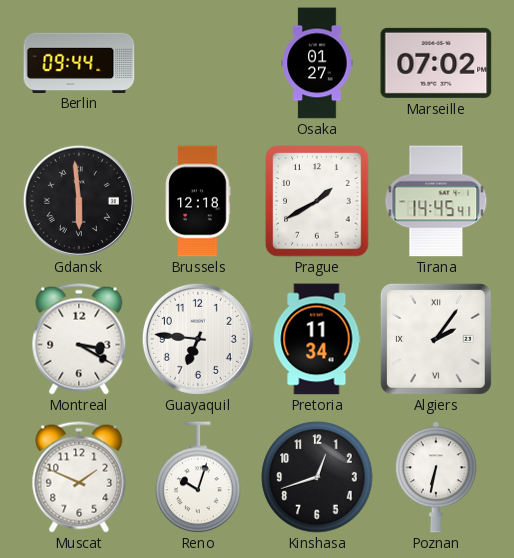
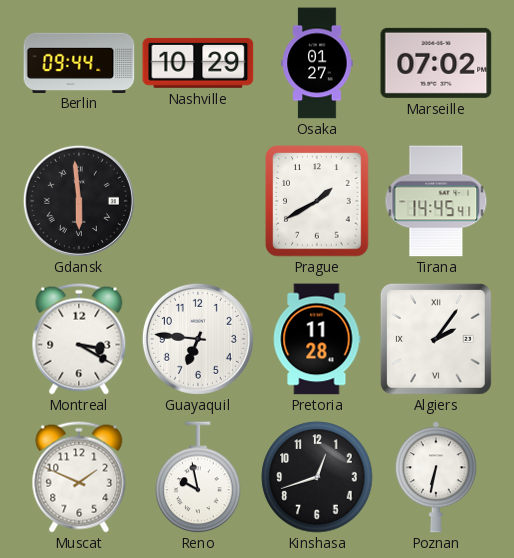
Nashville: none -> 10:29
Brussels: 12:18 -> none
Pretoria: 11:34 -> 11:28
Reno: 10:03 -> 9:58
